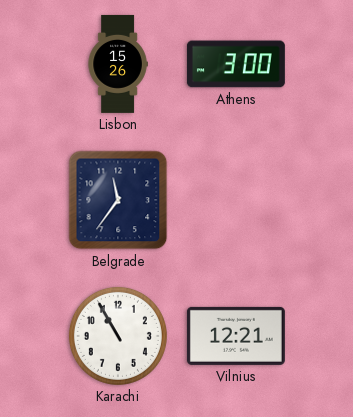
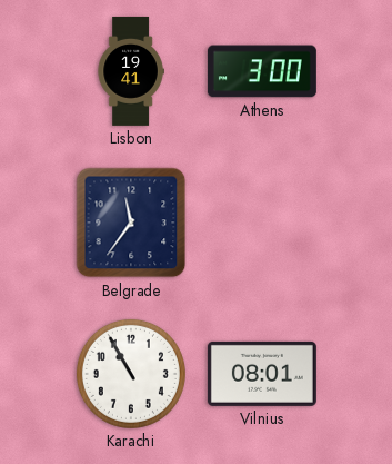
Lisbon: 15:26 -> 19:41
Vilnius: 12:21 -> 08:01
